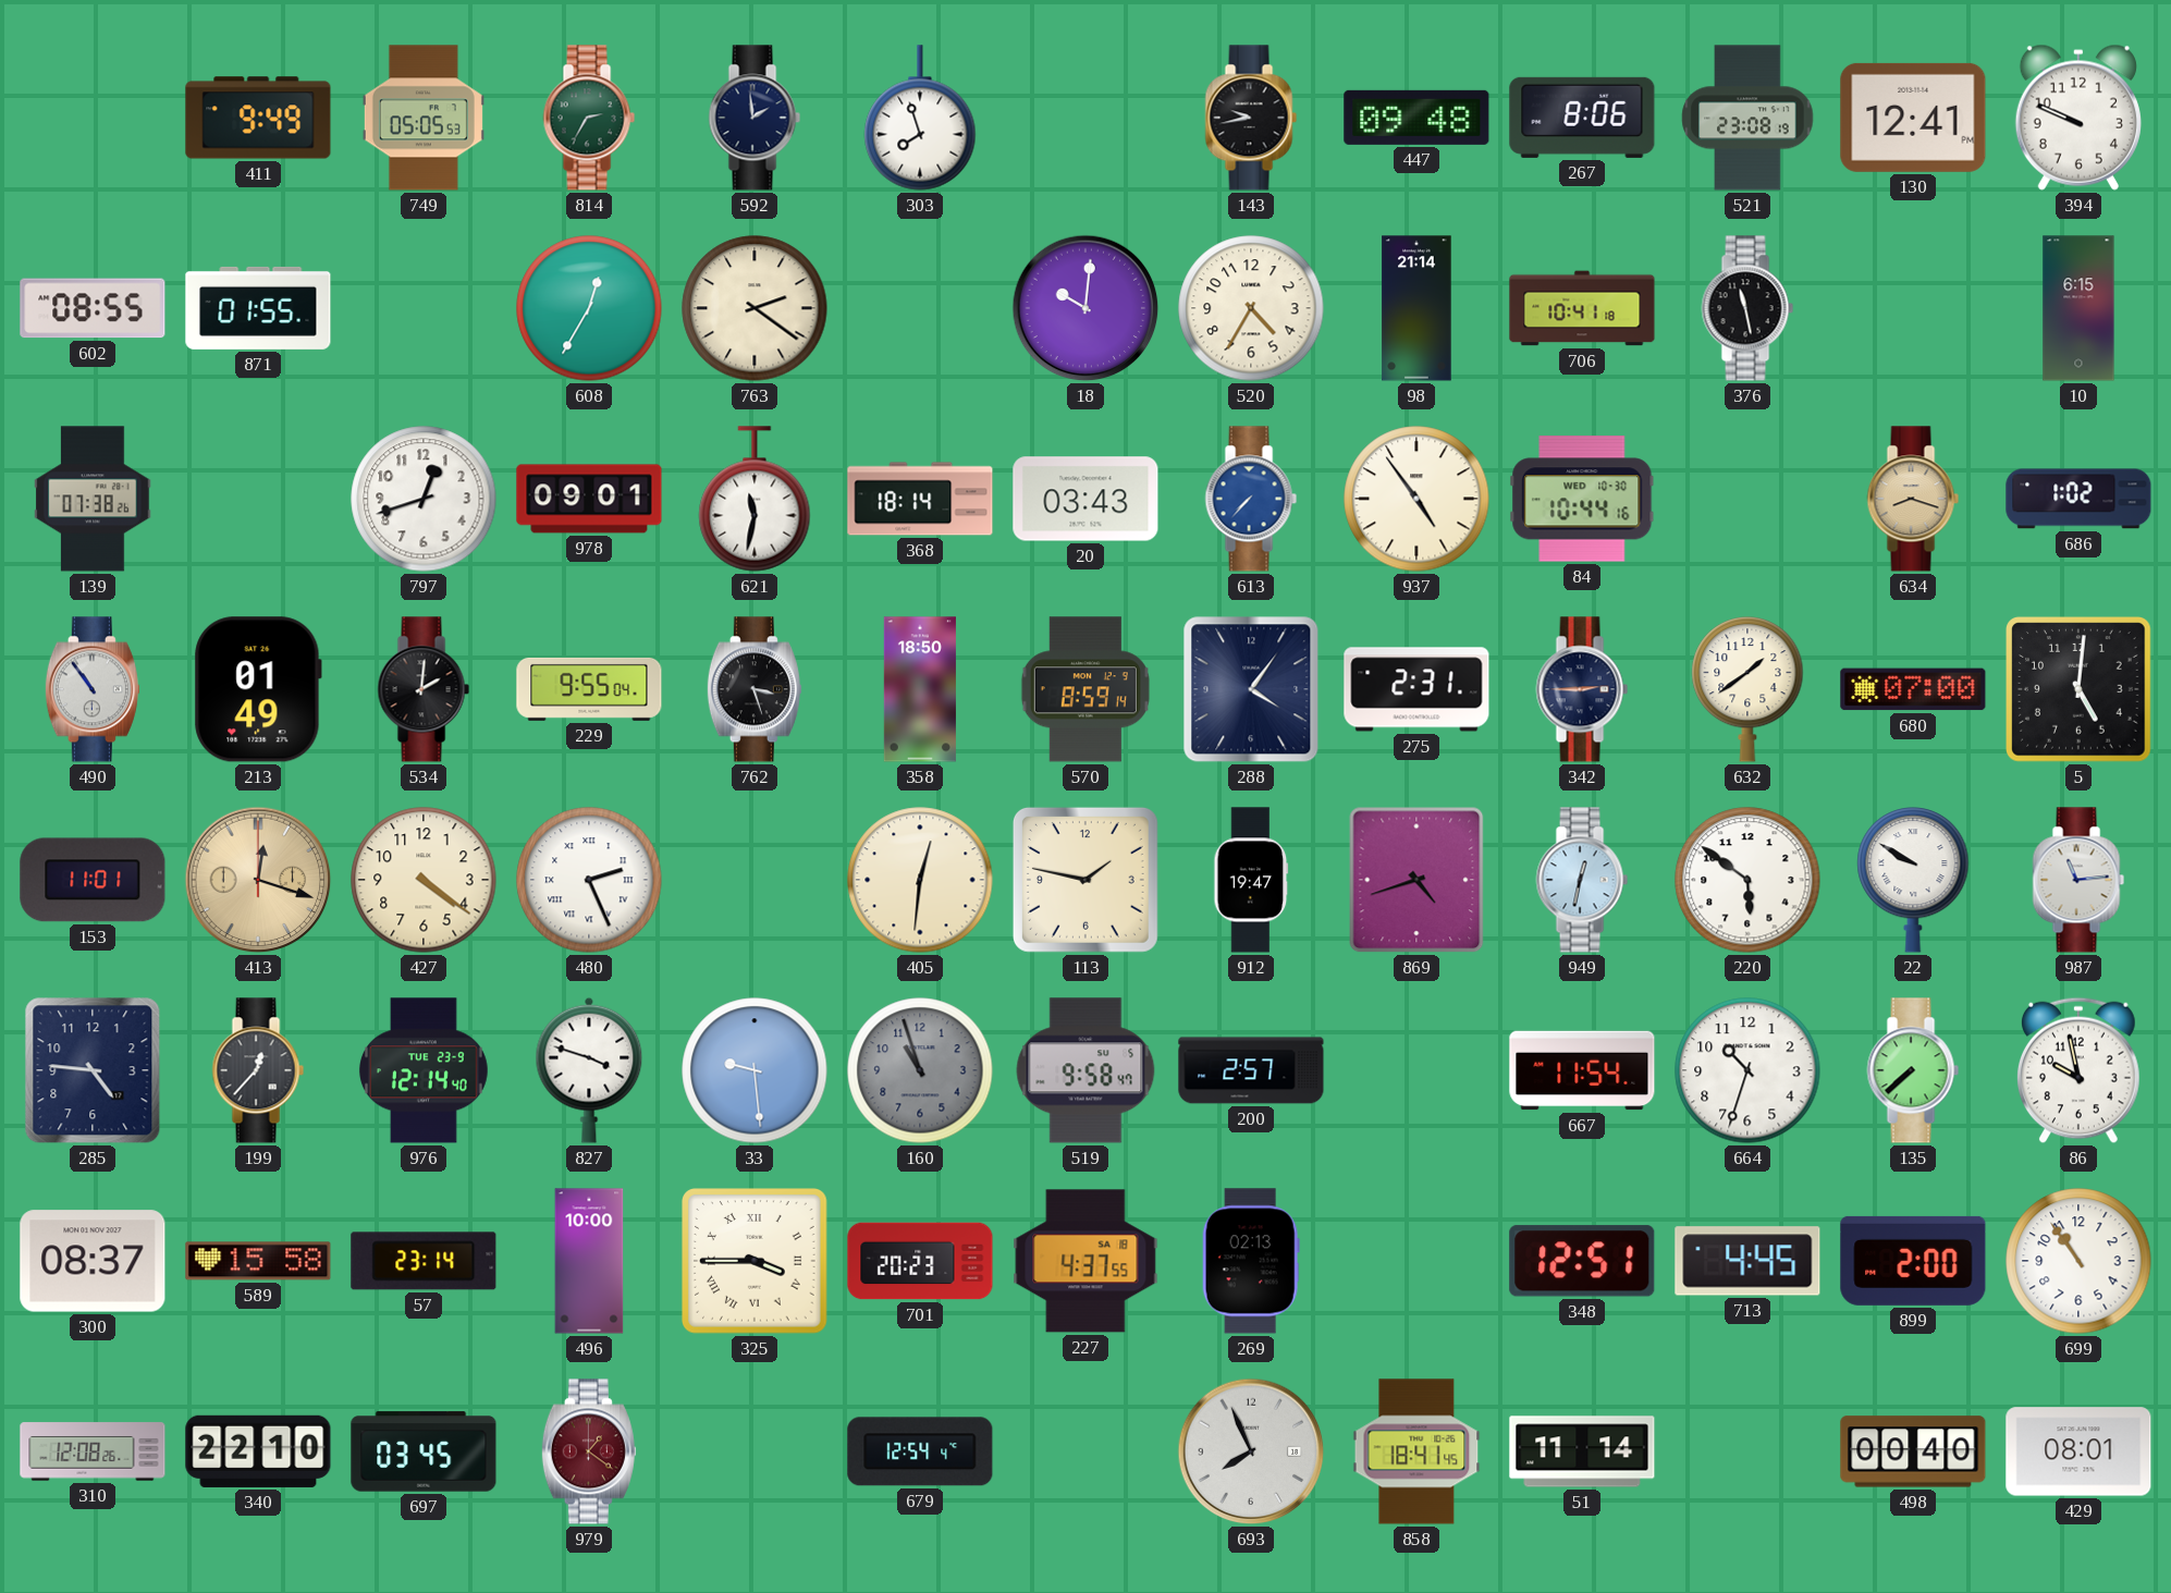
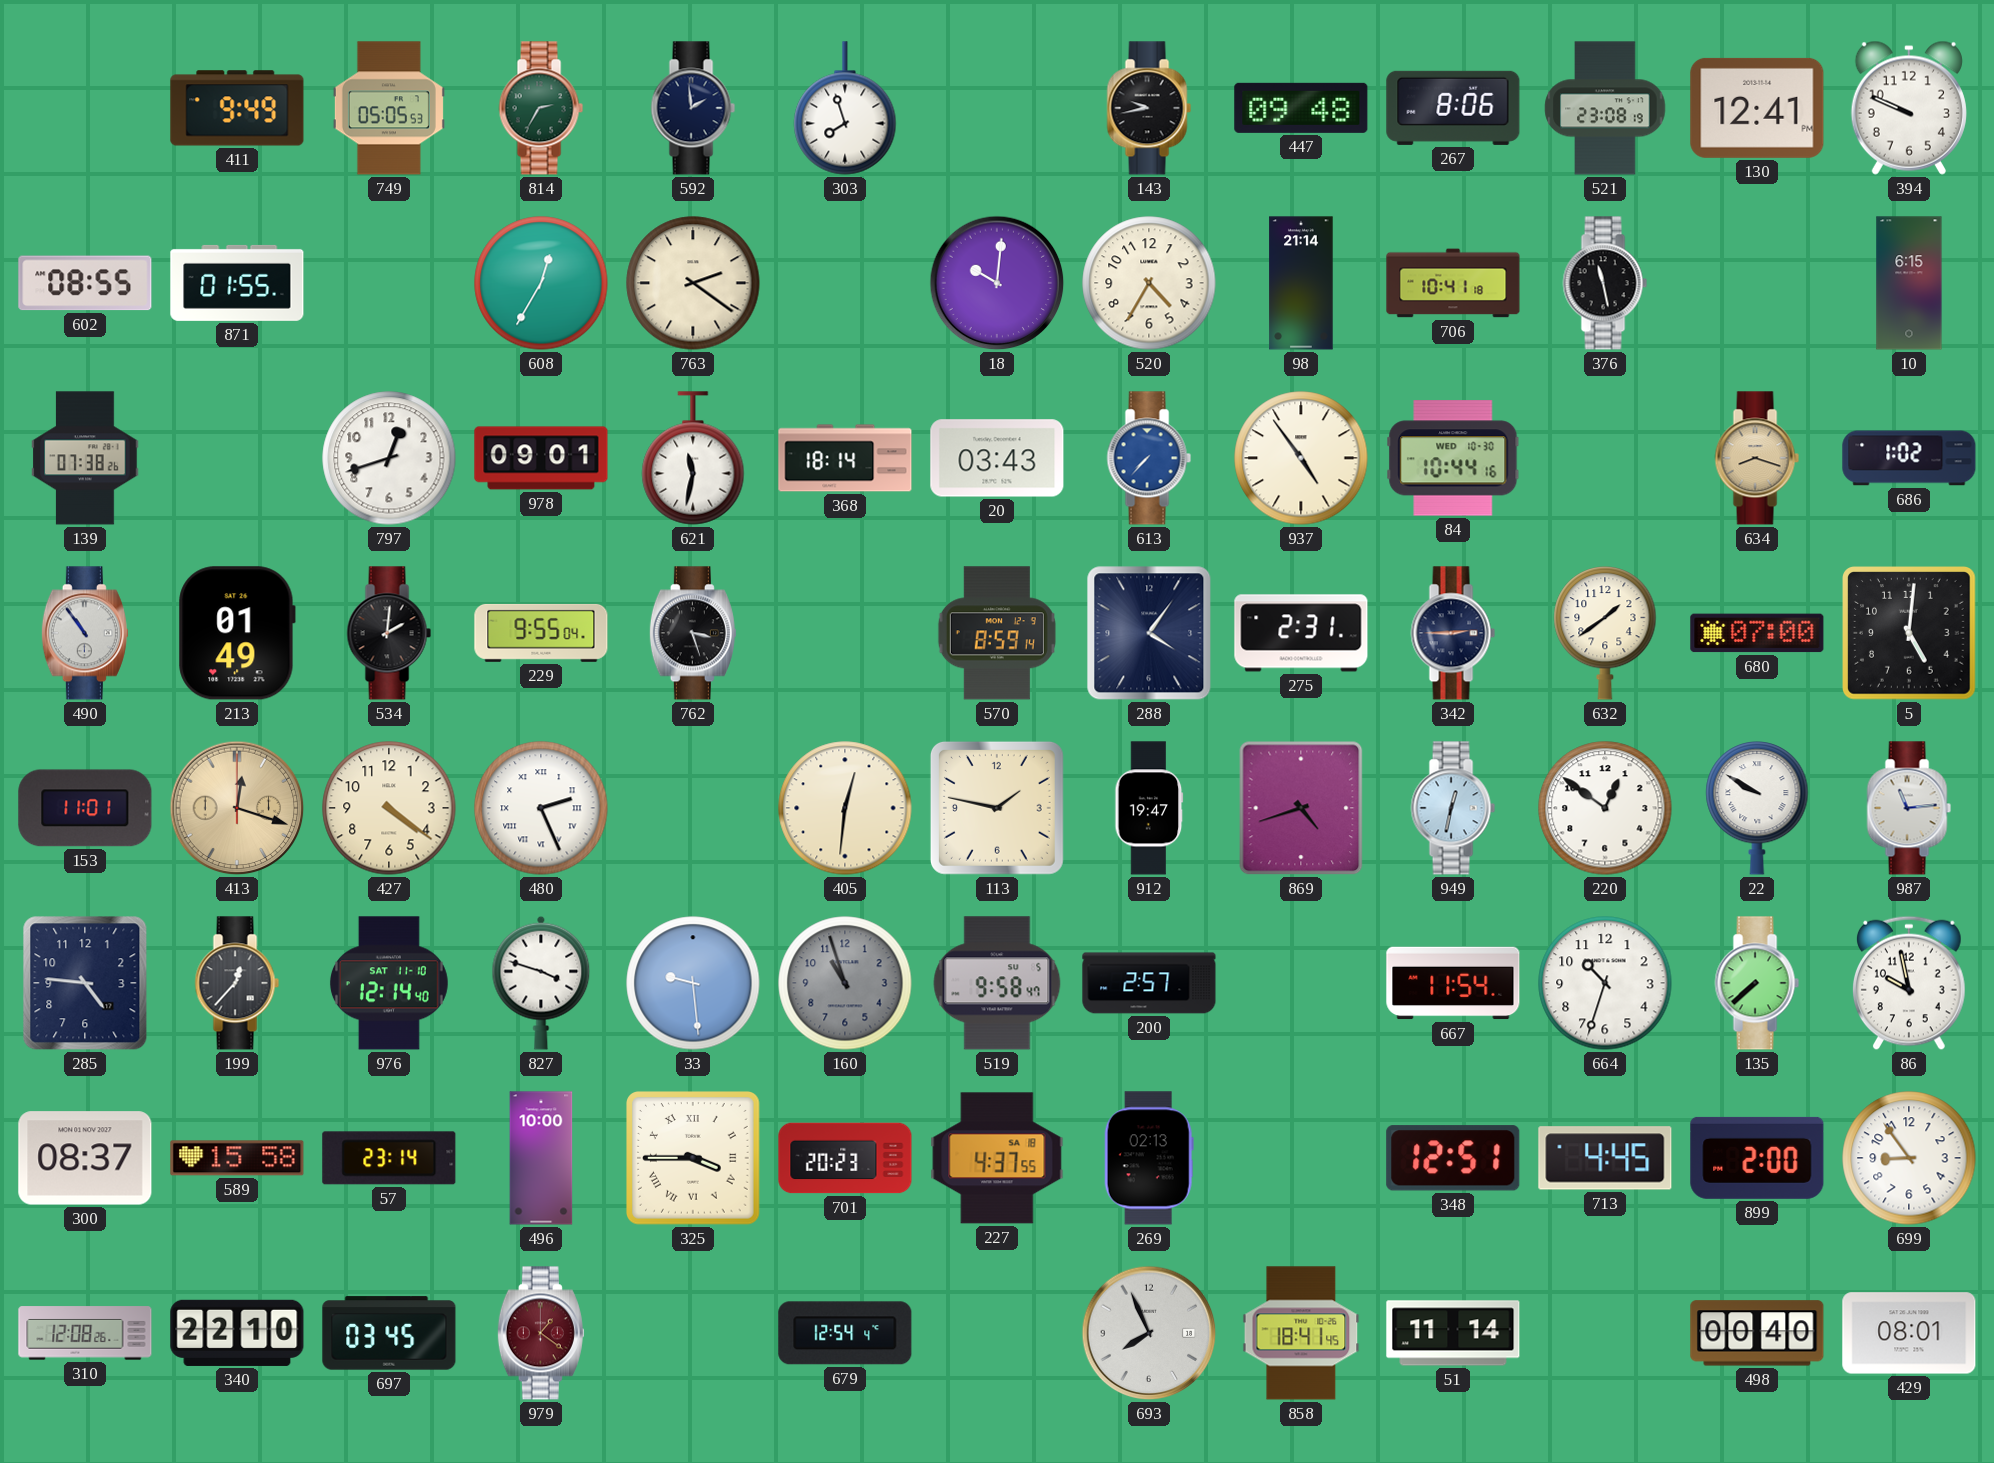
358: 18:50 -> none
220: 5:51 -> 12:51
976 date: TUE 23-9 -> SAT 11-10
699: 10:54 -> 8:54
